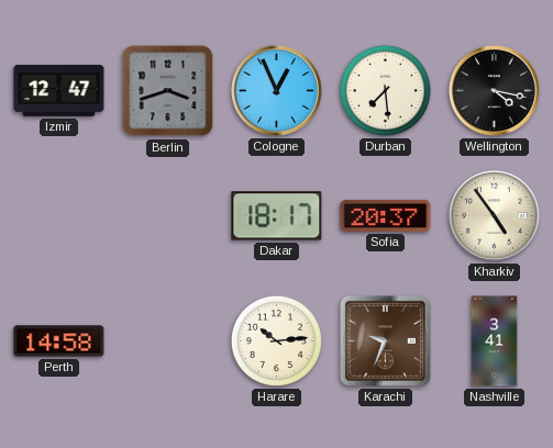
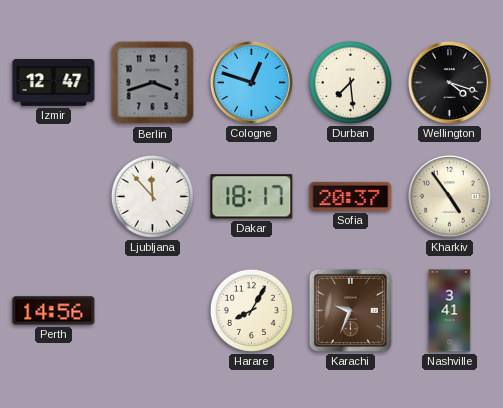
Cologne: 12:56 -> 12:48
Wellington: 4:17 -> 4:18
Ljubljana: none -> 11:53
Perth: 14:58 -> 14:56
Harare: 10:14 -> 8:05
